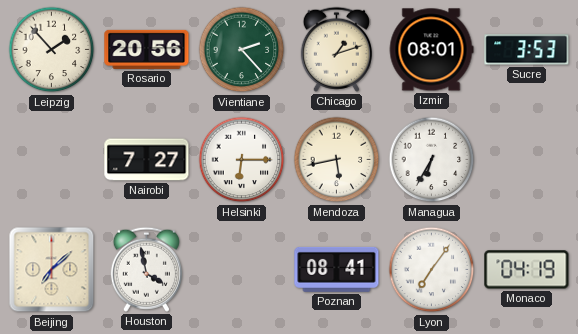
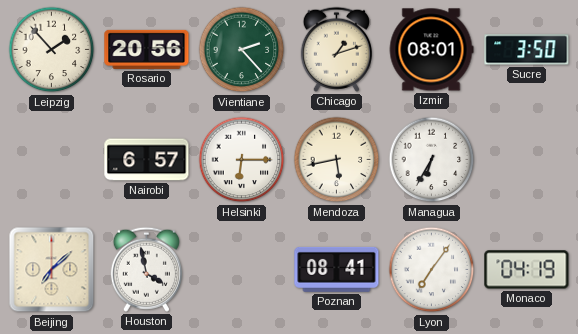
Sucre: 3:53 -> 3:50
Nairobi: 7:27 -> 6:57
